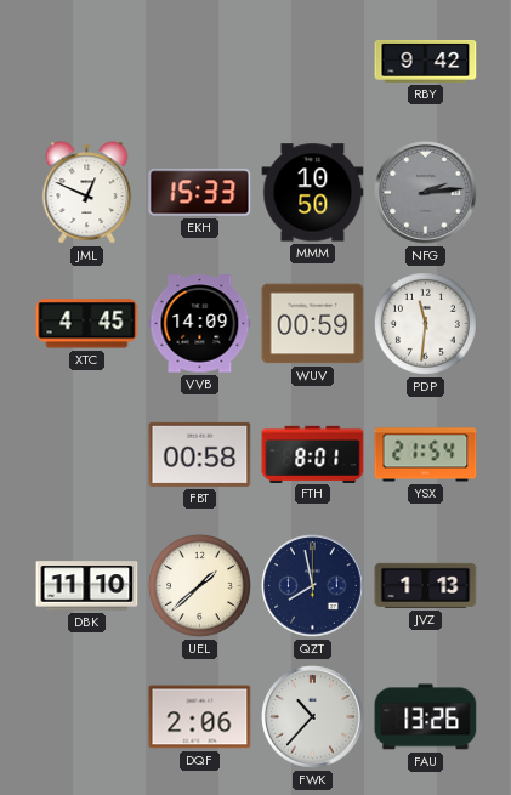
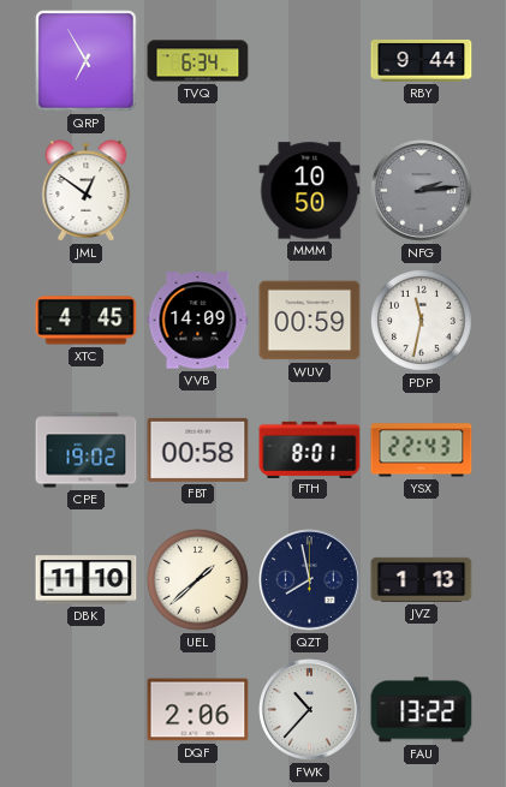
QRP: none -> 6:55
TVQ: none -> 6:34
RBY: 9:42 -> 9:44
JML: 12:49 -> 12:51
EKH: 15:33 -> none
PDP: 11:31 -> 11:32
CPE: none -> 19:02
YSX: 21:54 -> 22:43
FAU: 13:26 -> 13:22
